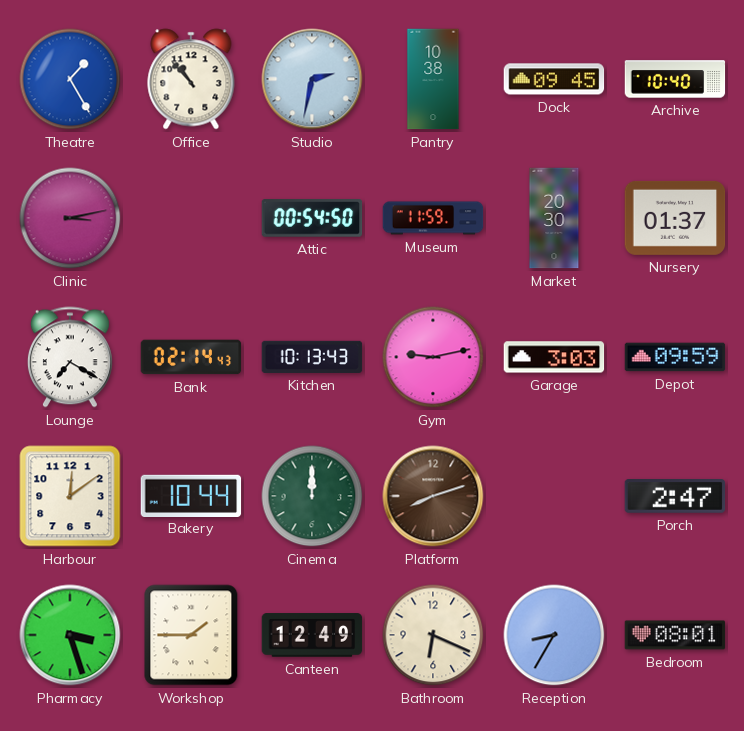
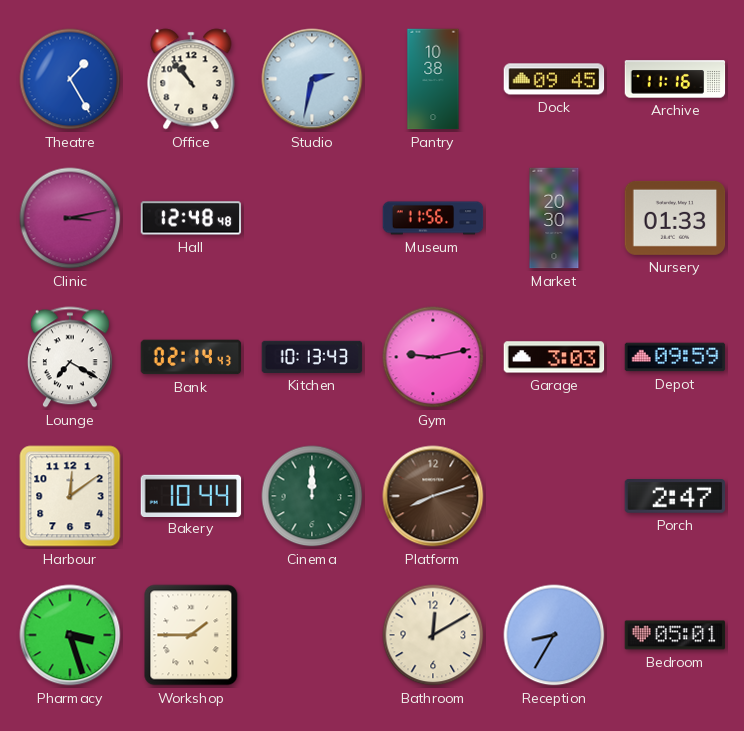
Archive: 10:40 -> 11:16
Hall: none -> 12:48
Attic: 00:54 -> none
Museum: 11:59 -> 11:56
Nursery: 01:37 -> 01:33
Canteen: 12:49 -> none
Bathroom: 6:19 -> 12:10
Bedroom: 08:01 -> 05:01
